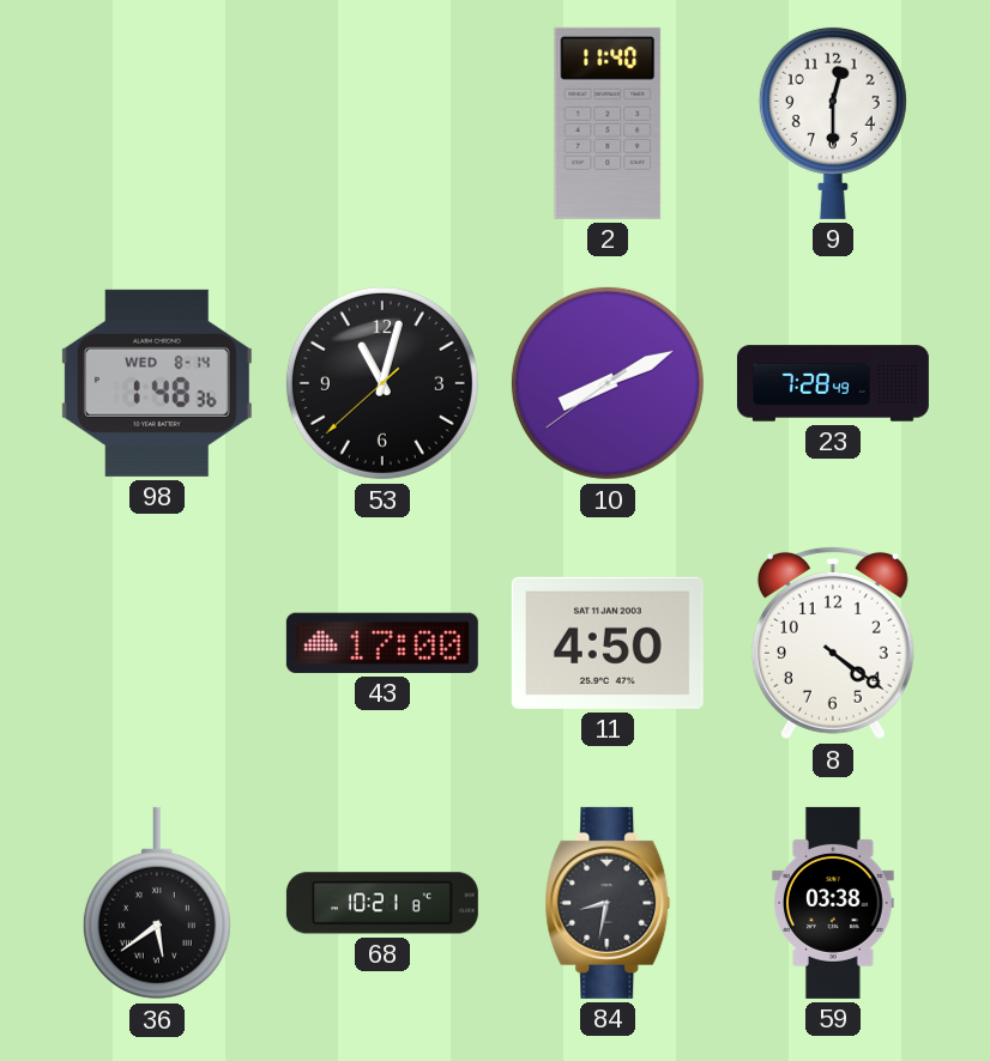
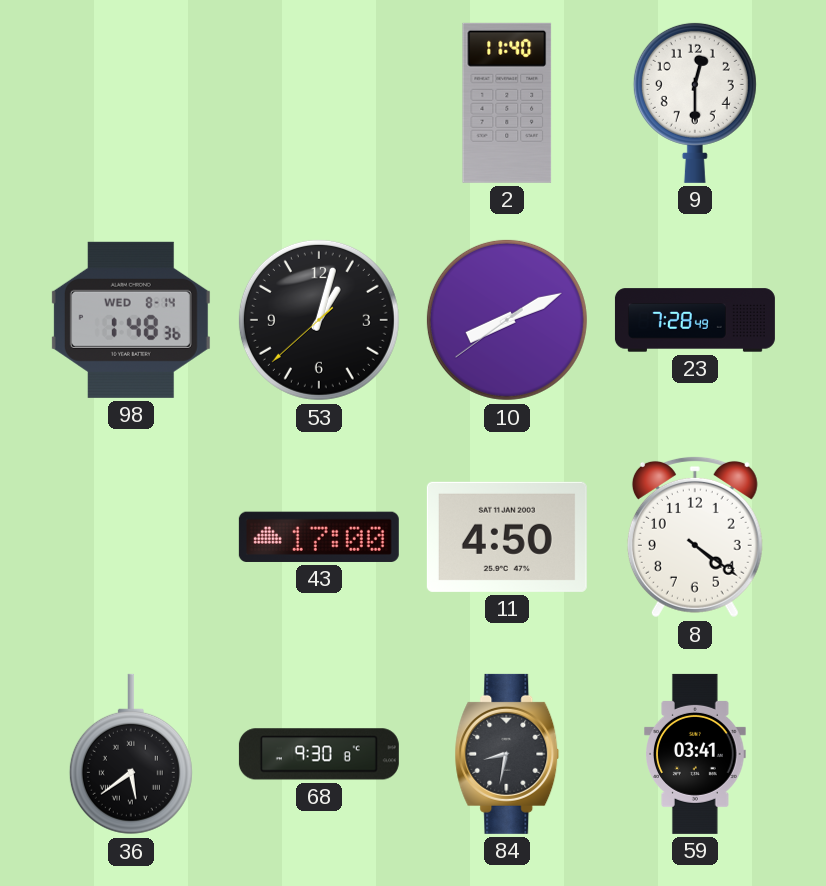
53: 11:02 -> 1:02
68: 10:21 -> 9:30
59: 03:38 -> 03:41
